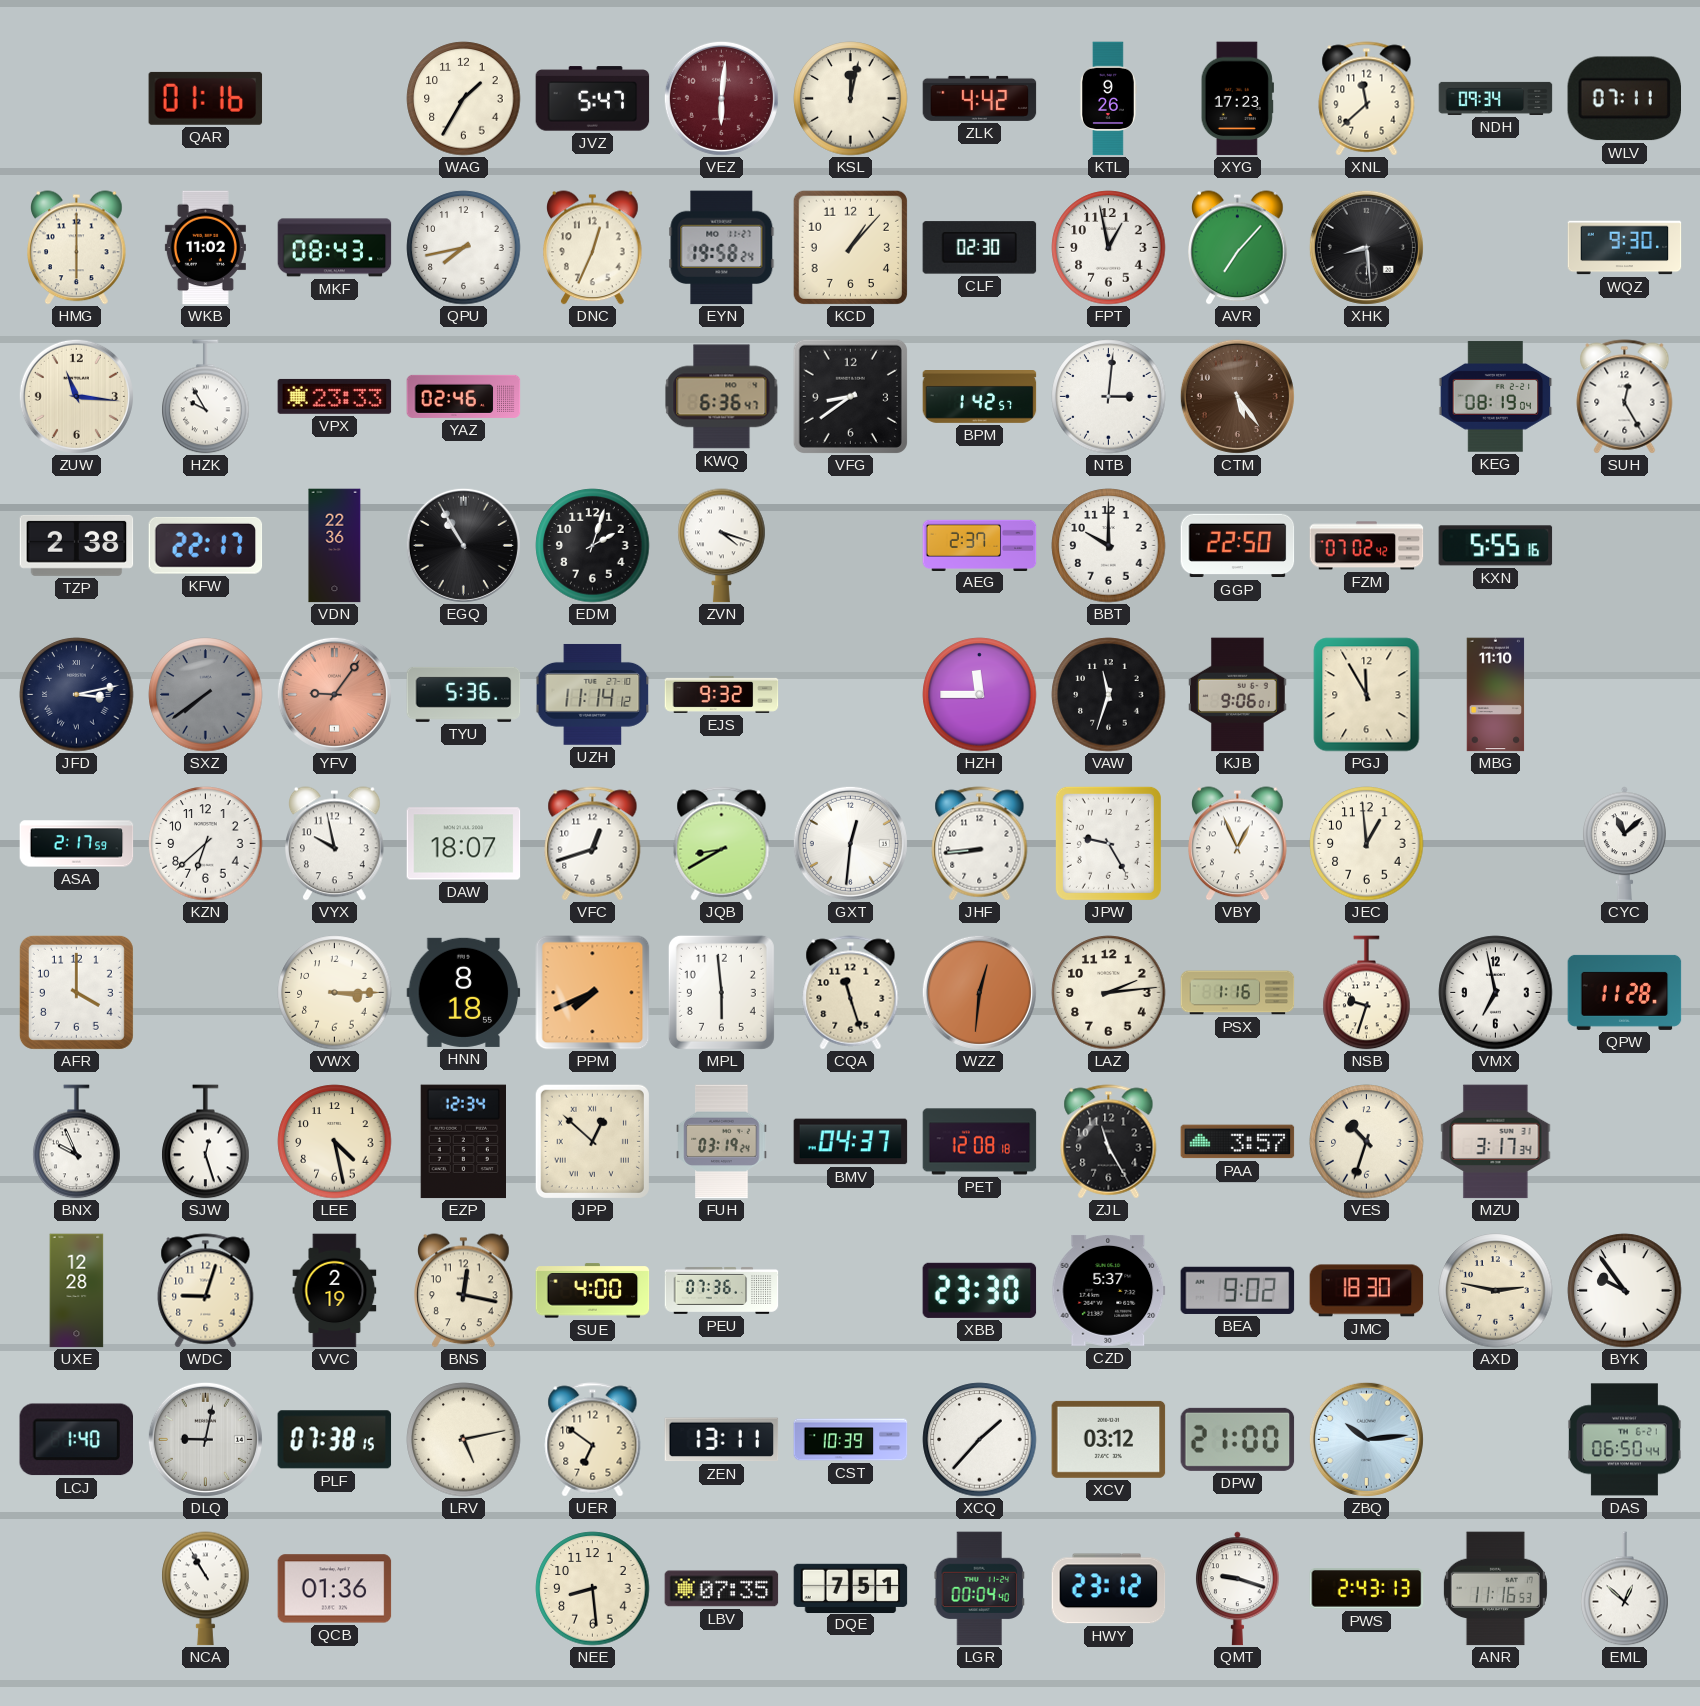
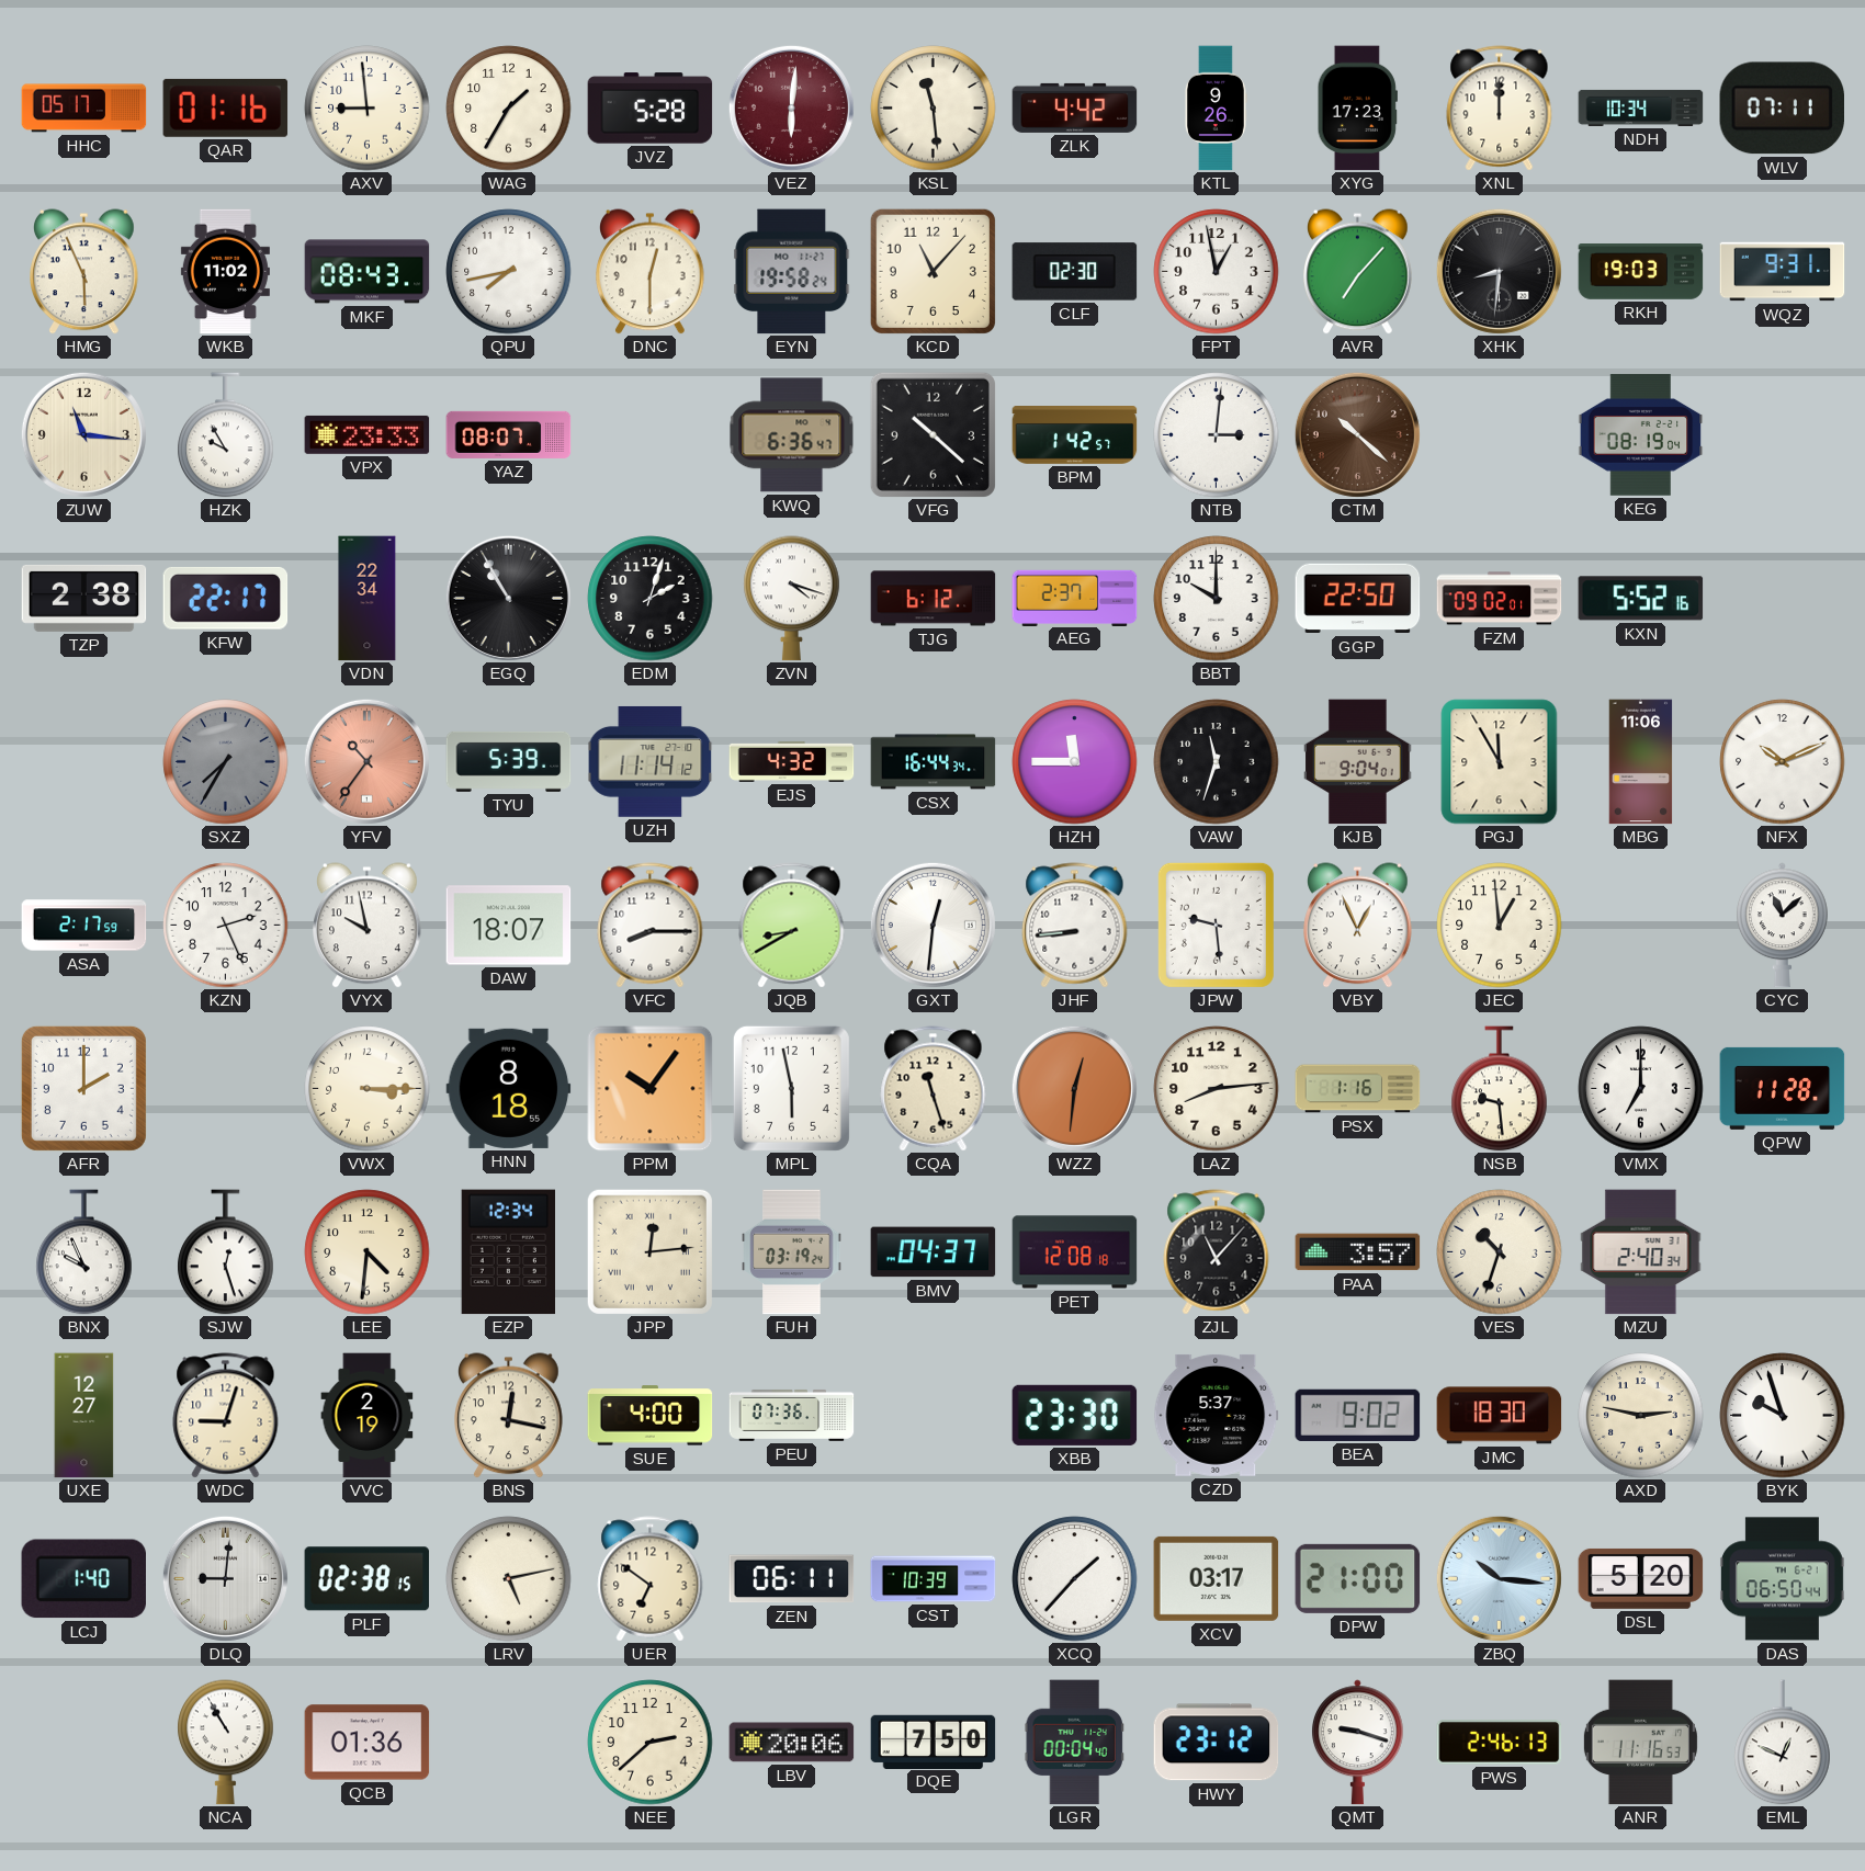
HHC: none -> 05:17
AXV: none -> 8:59
JVZ: 5:47 -> 5:28
KSL: 12:02 -> 11:29
XNL: 11:38 -> 12:00
NDH: 09:34 -> 10:34
HMG: 6:00 -> 5:56
DNC: 12:34 -> 12:30
KCD: 1:07 -> 11:07
XHK: 8:29 -> 8:31
RKH: none -> 19:03
WQZ: 9:30 -> 9:31
YAZ: 02:46 -> 08:07
VFG: 8:39 -> 10:22
CTM: 5:24 -> 10:22
SUH: 12:25 -> none
VDN: 22:36 -> 22:34
TJG: none -> 6:12
FZM: 07:02 -> 09:02
KXN: 5:55 -> 5:52
JFD: 3:13 -> none
SXZ: 7:39 -> 7:35
YFV: 9:06 -> 10:36
TYU: 5:36 -> 5:39
EJS: 9:32 -> 4:32
CSX: none -> 16:44
KJB: 9:06 -> 9:04
MBG: 11:10 -> 11:06
NFX: none -> 10:11
KZN: 6:38 -> 2:26
VFC: 12:42 -> 8:15
JPW: 9:25 -> 9:29
AFR: 4:00 -> 2:00
PPM: 7:41 -> 10:06
MPL: 5:59 -> 5:58
LAZ: 2:14 -> 8:14
NSB: 9:33 -> 9:29
VMX: 6:58 -> 7:00
LEE: 4:28 -> 4:31
JPP: 12:52 -> 12:14
ZJL: 11:25 -> 11:07
MZU: 3:17 -> 2:40
UXE: 12:28 -> 12:27
BYK: 9:54 -> 9:57
DLQ: 9:02 -> 9:01
PLF: 07:38 -> 02:38
ZEN: 13:11 -> 06:11
XCV: 03:12 -> 03:17
ZBQ: 10:14 -> 10:16
DSL: none -> 5:20
NEE: 8:29 -> 2:38
LBV: 07:35 -> 20:06
DQE: 7:51 -> 7:50
PWS: 2:43 -> 2:46
EML: 12:52 -> 12:49
